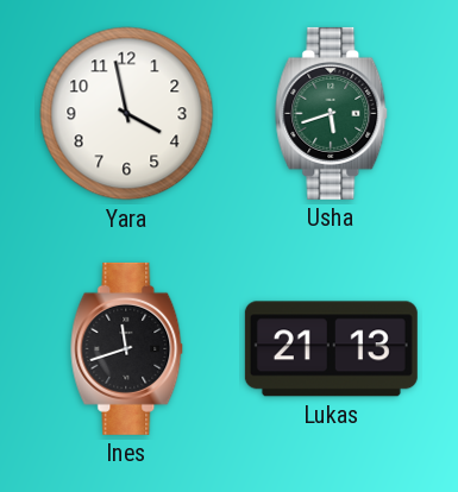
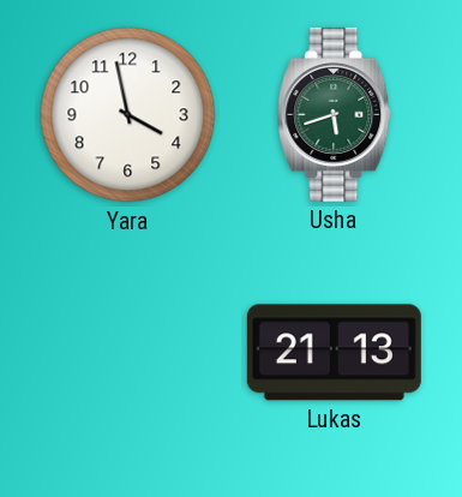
Ines: 11:42 -> none
